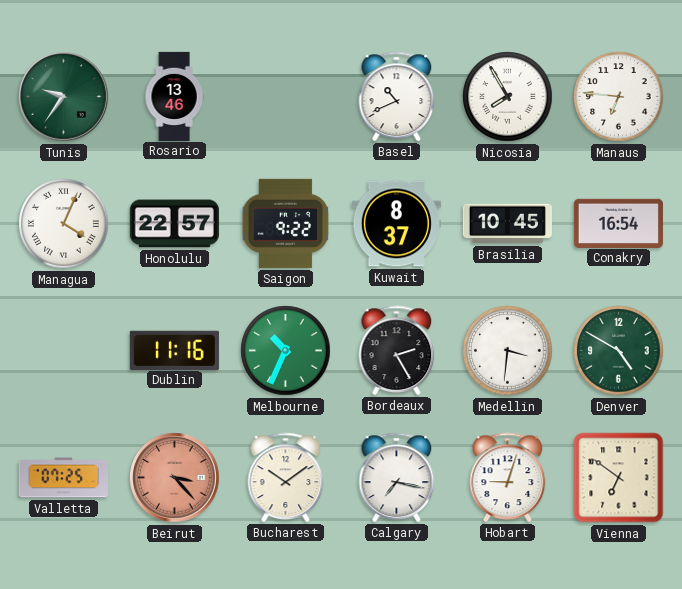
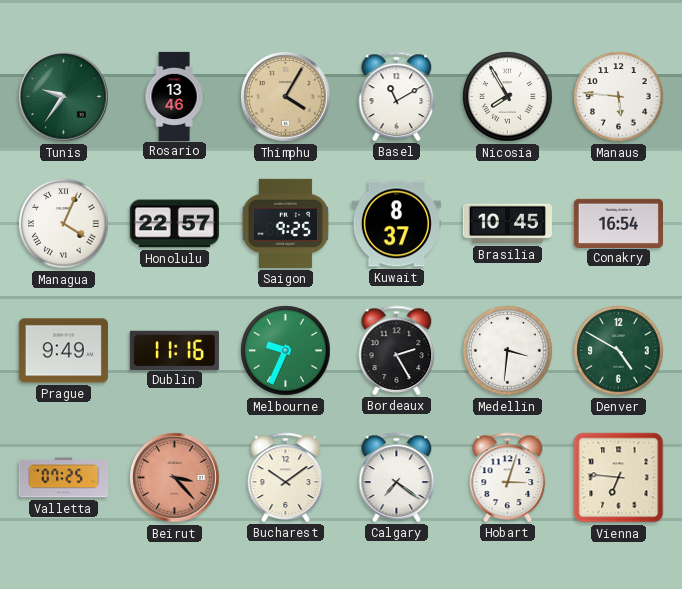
Thimphu: none -> 4:05
Basel: 10:41 -> 11:10
Manaus: 6:46 -> 5:46
Saigon: 9:22 -> 9:25
Prague: none -> 9:49
Melbourne: 10:34 -> 9:34
Calgary: 7:17 -> 7:21
Hobart: 9:03 -> 3:03
Vienna: 6:51 -> 6:46
